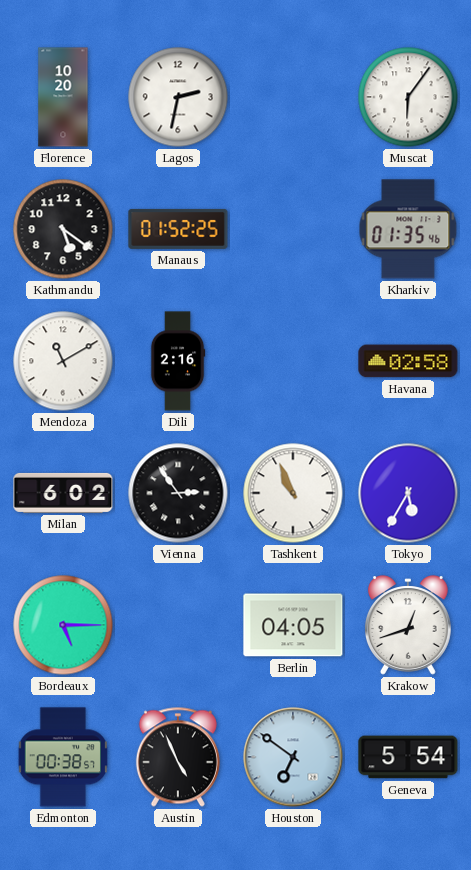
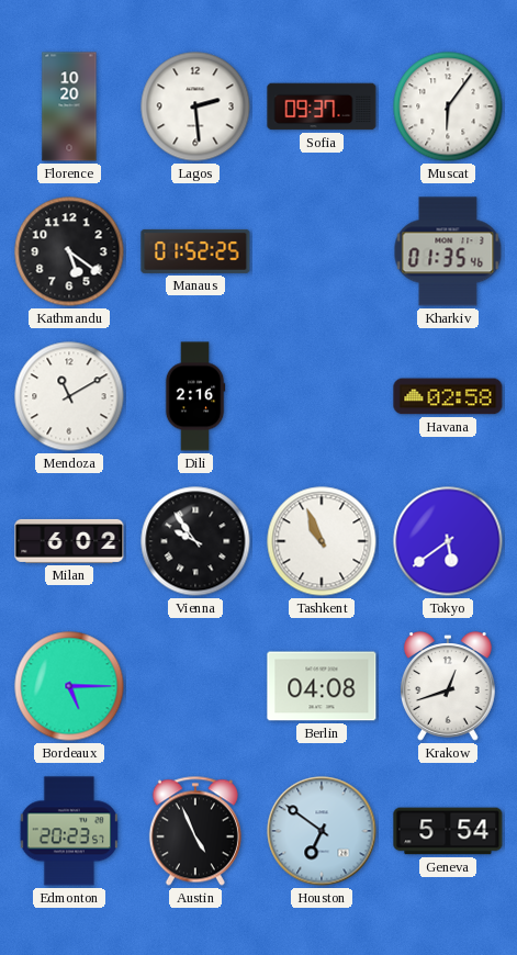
Lagos: 2:32 -> 2:29
Sofia: none -> 09:37
Vienna: 2:54 -> 9:54
Tokyo: 5:35 -> 5:39
Berlin: 04:05 -> 04:08
Edmonton: 00:38 -> 20:23
